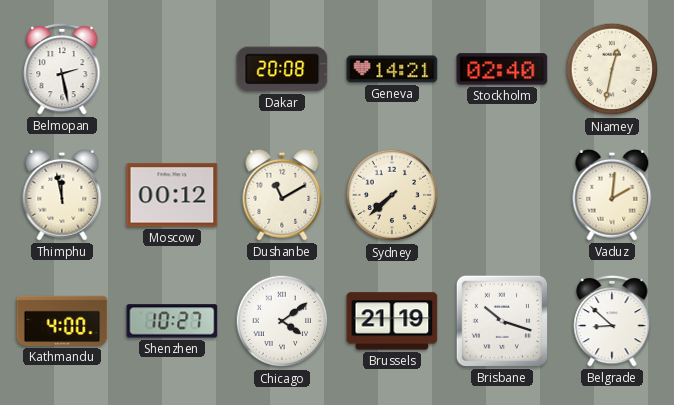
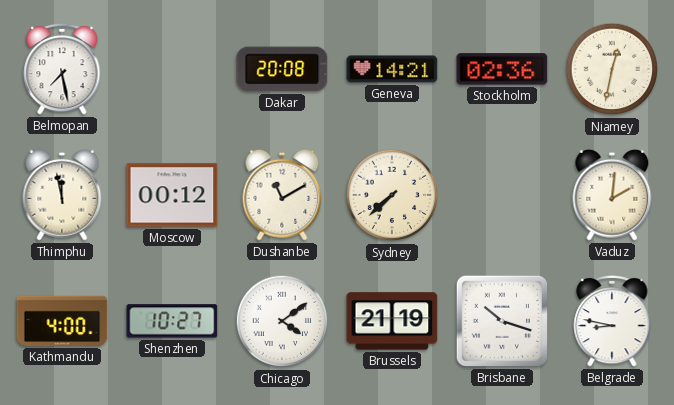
Belmopan: 2:28 -> 7:28
Stockholm: 02:40 -> 02:36
Belgrade: 8:52 -> 8:47
